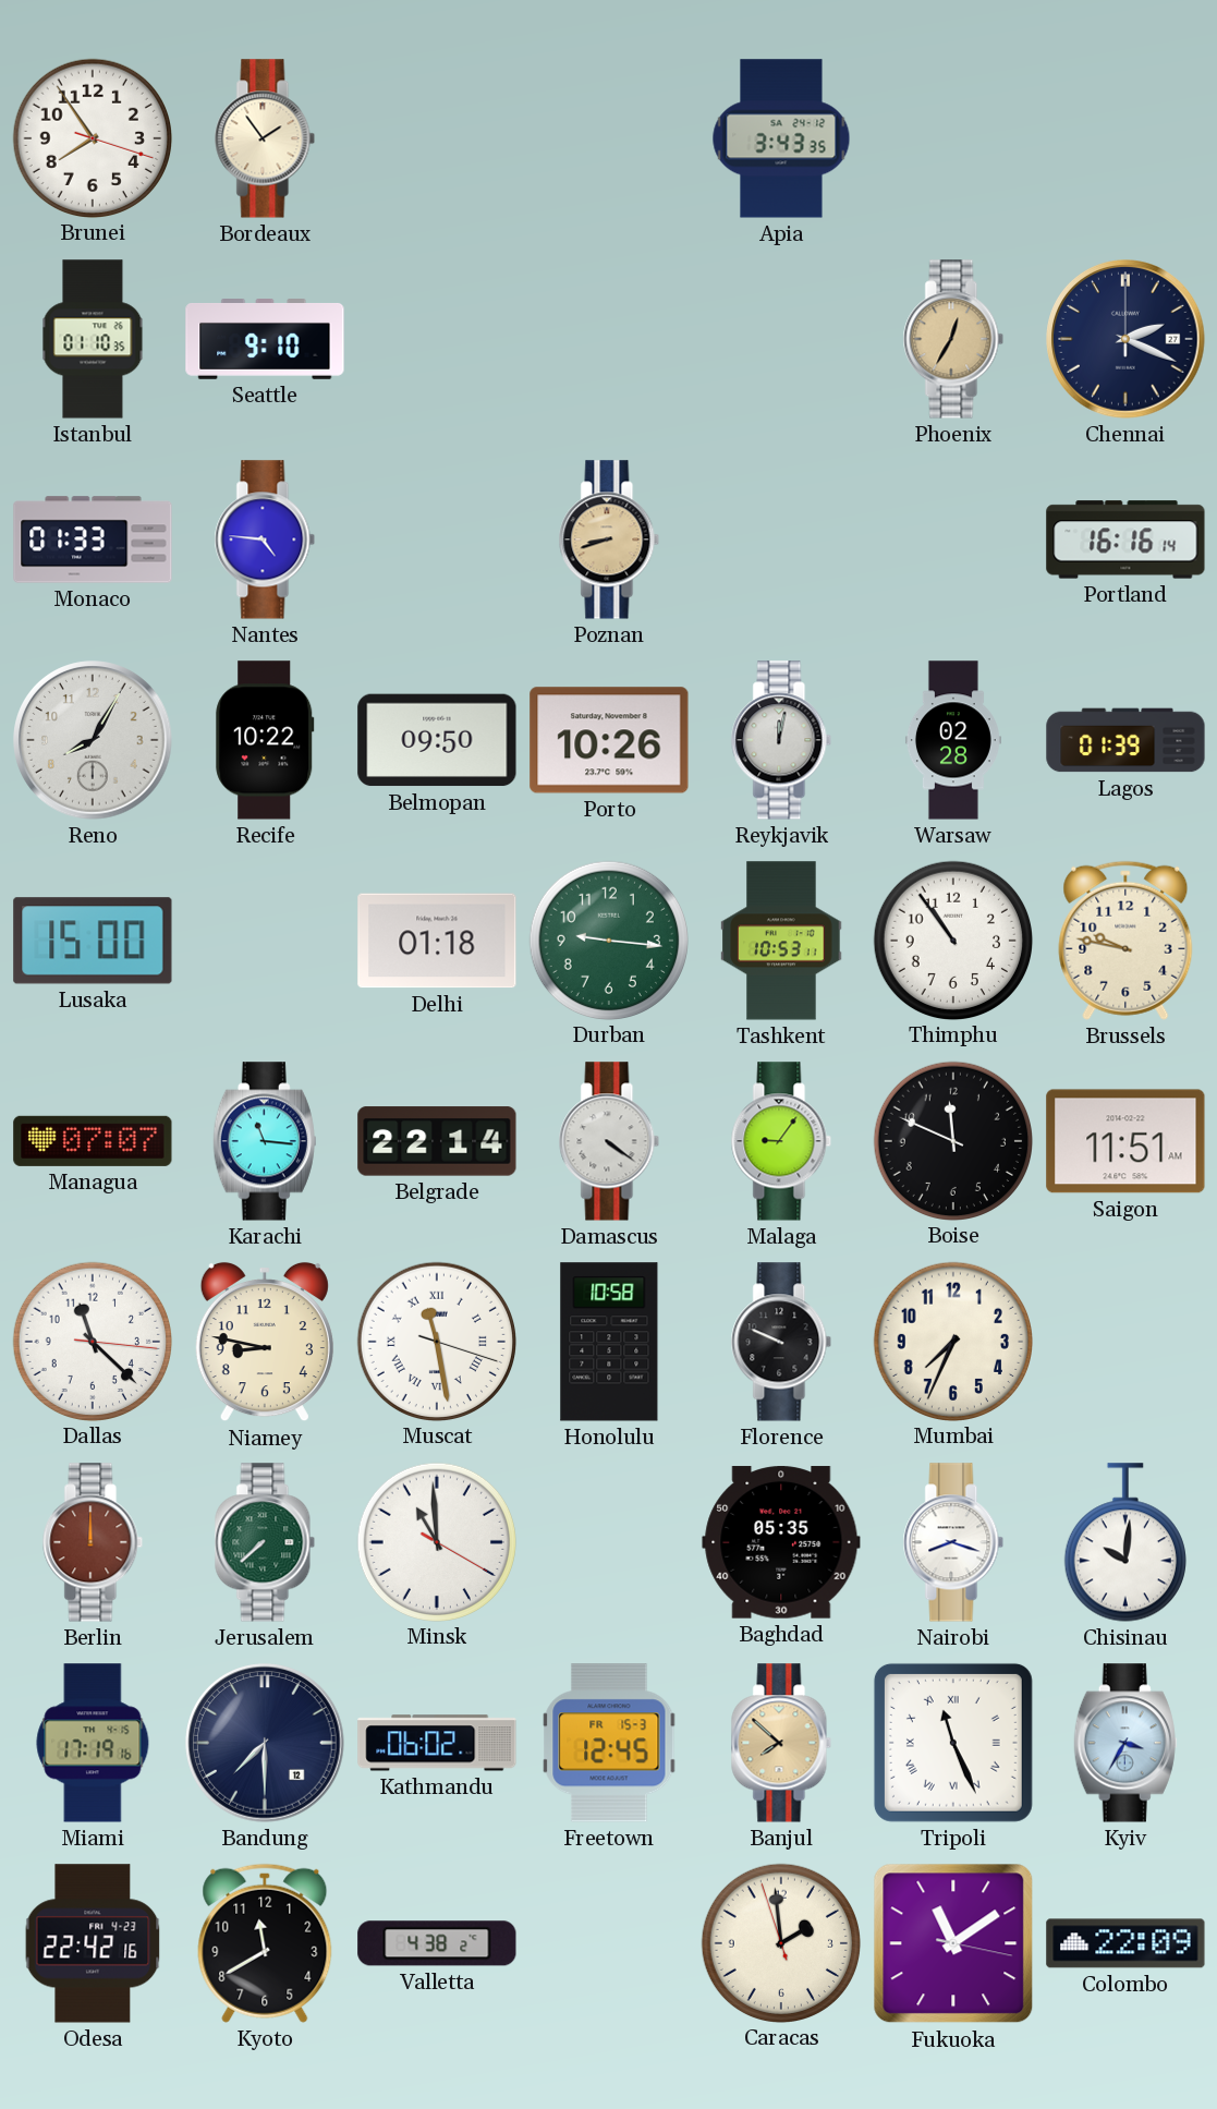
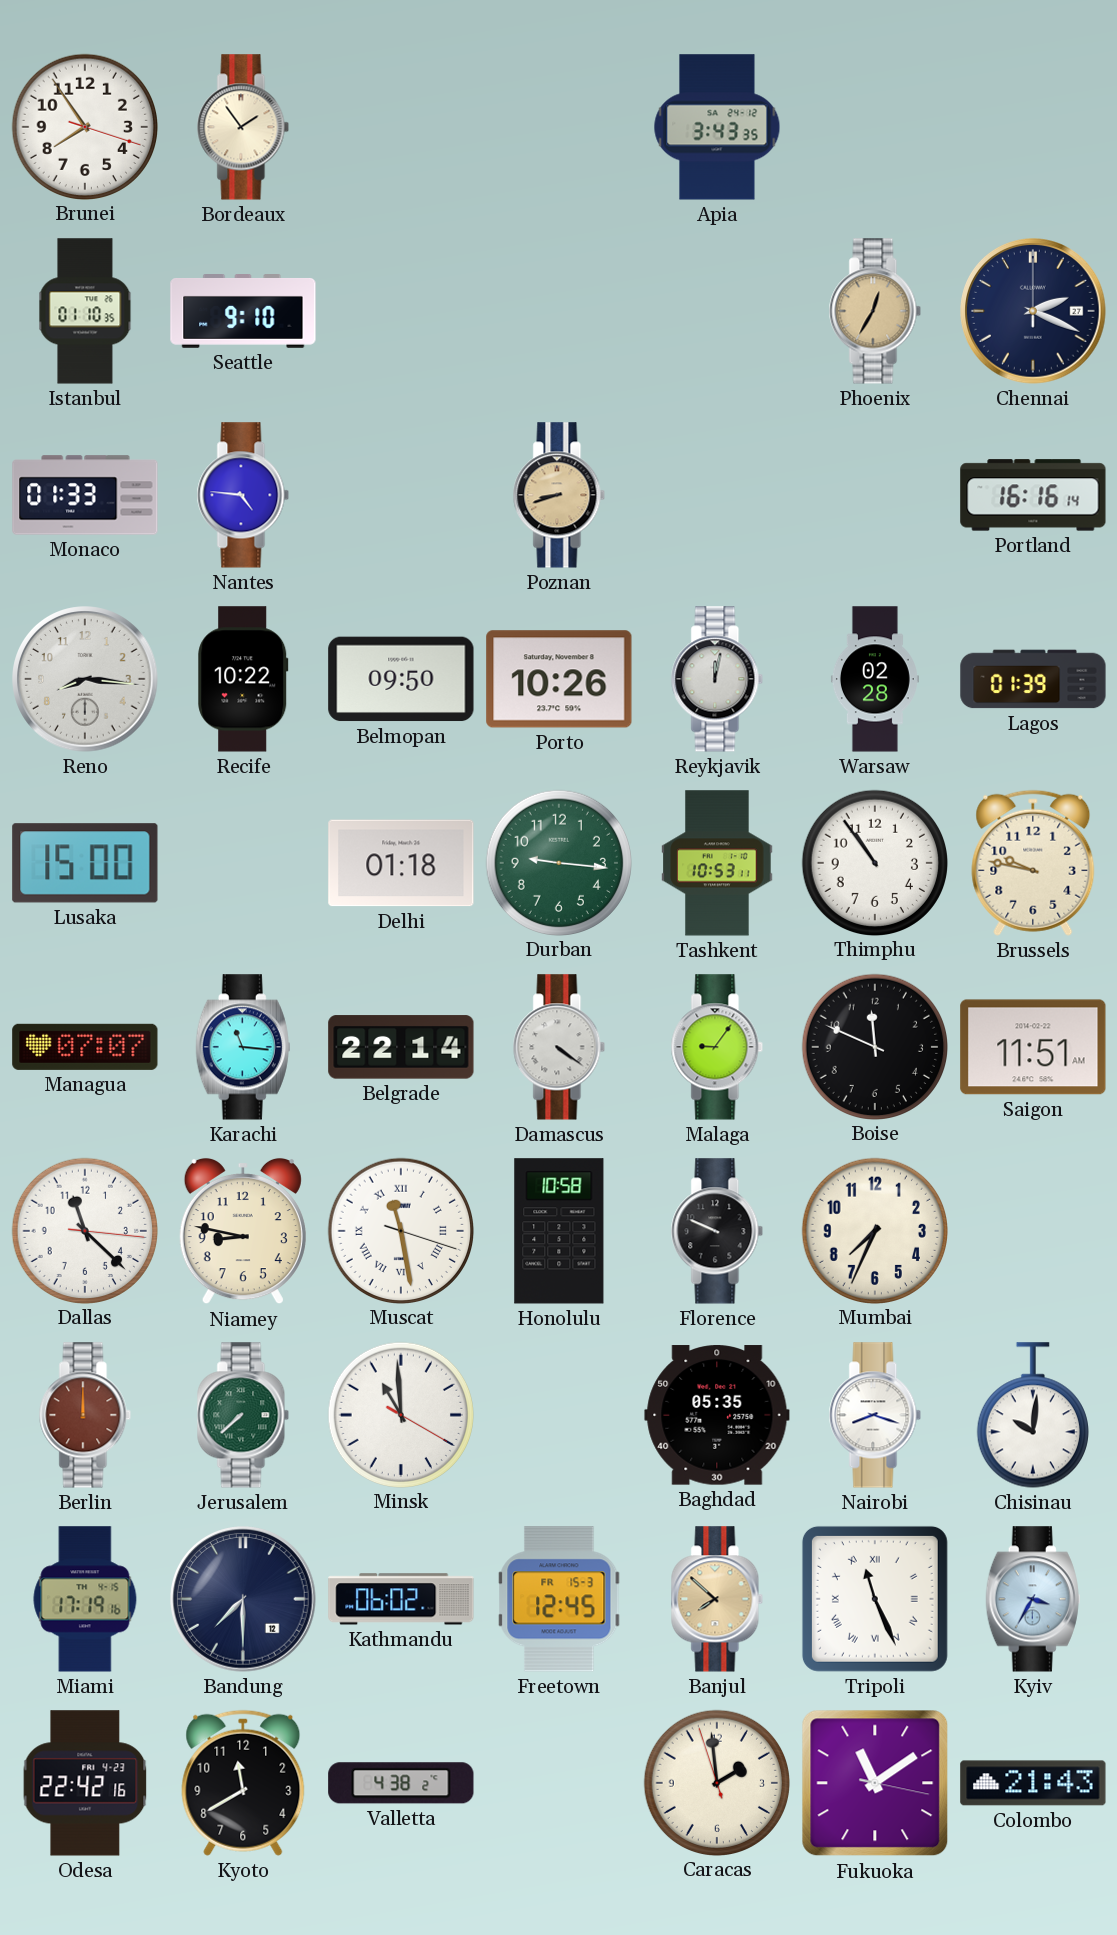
Reno: 8:05 -> 8:16
Colombo: 22:09 -> 21:43
